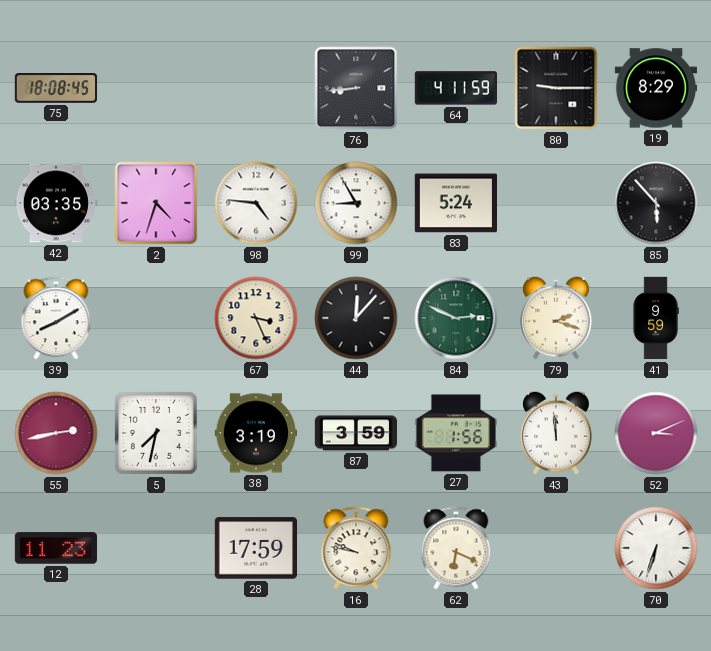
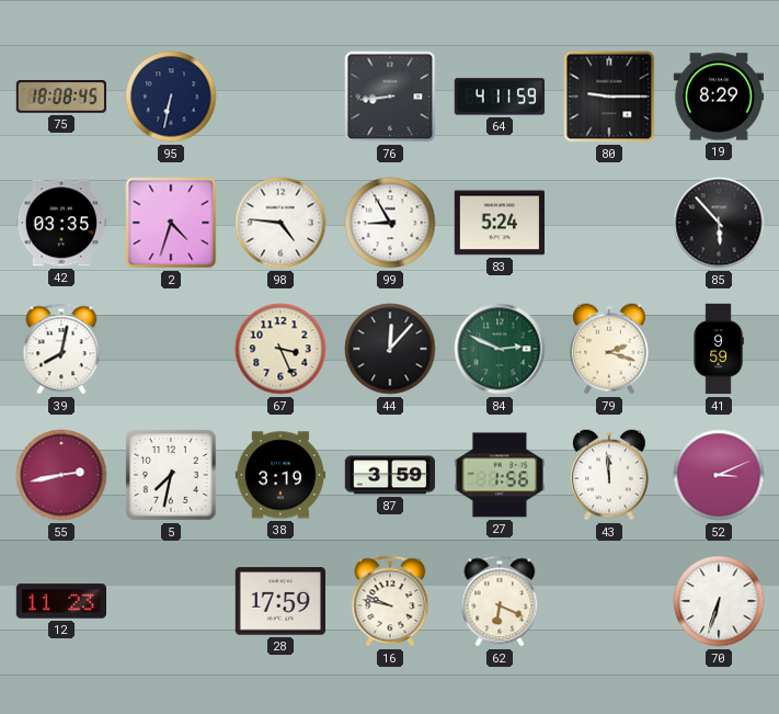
95: none -> 6:32
39: 8:10 -> 8:02
